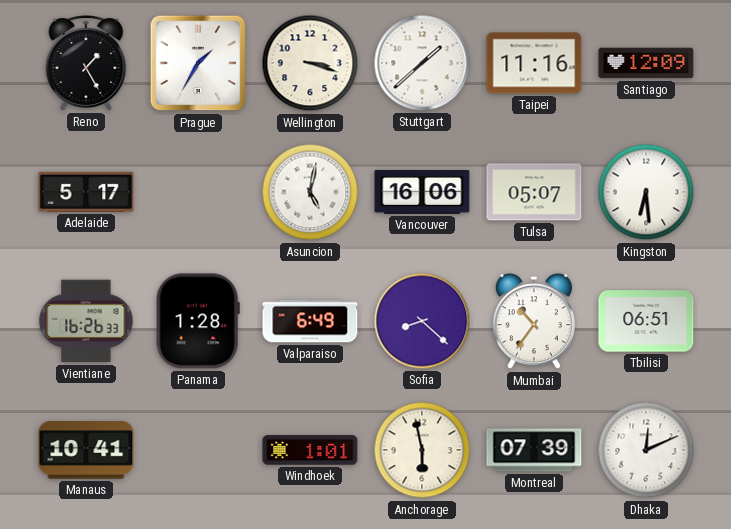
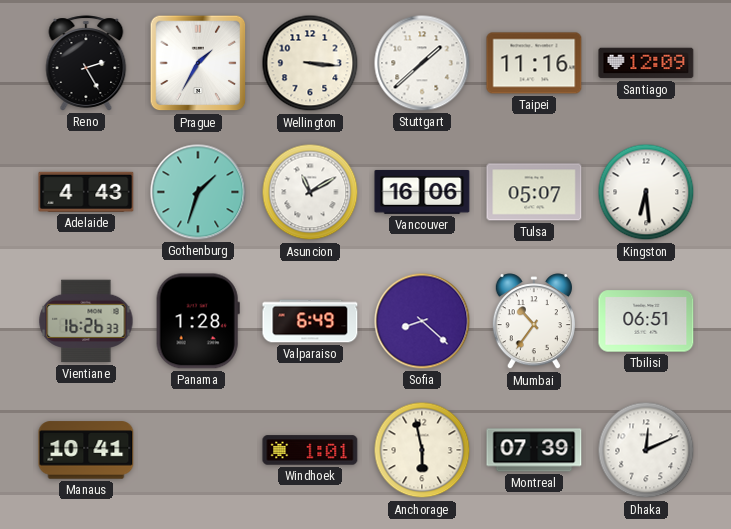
Reno: 1:25 -> 2:25
Wellington: 3:18 -> 3:16
Adelaide: 5:17 -> 4:43
Gothenburg: none -> 1:33
Asuncion: 5:02 -> 11:10
